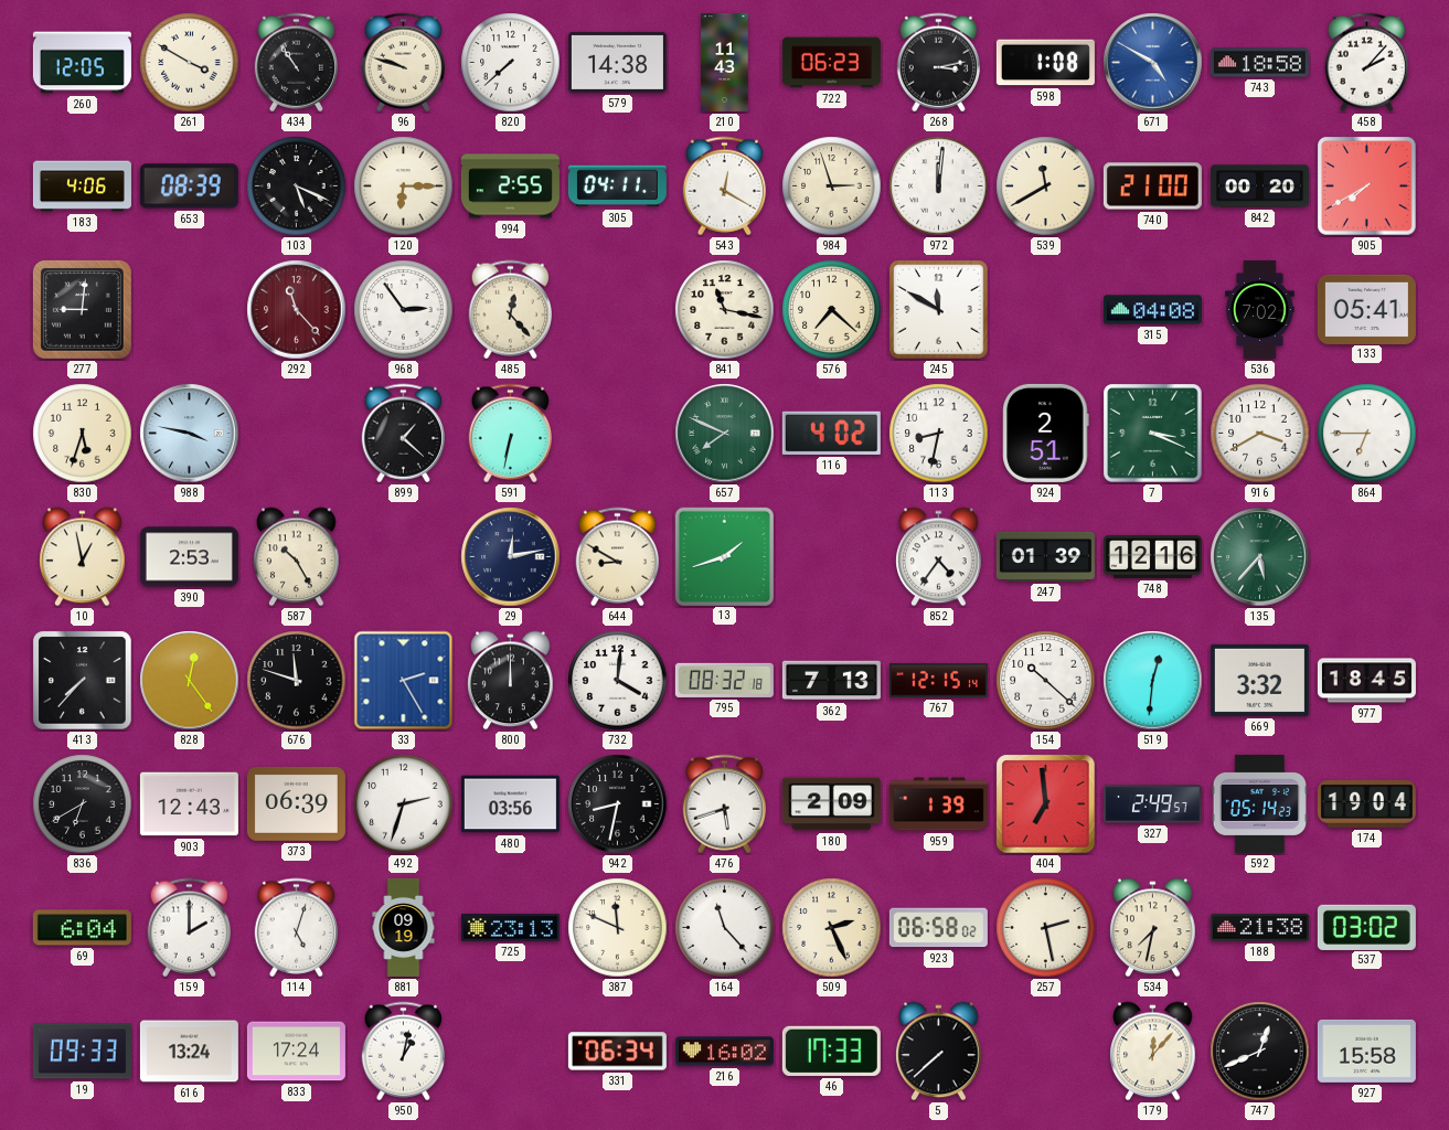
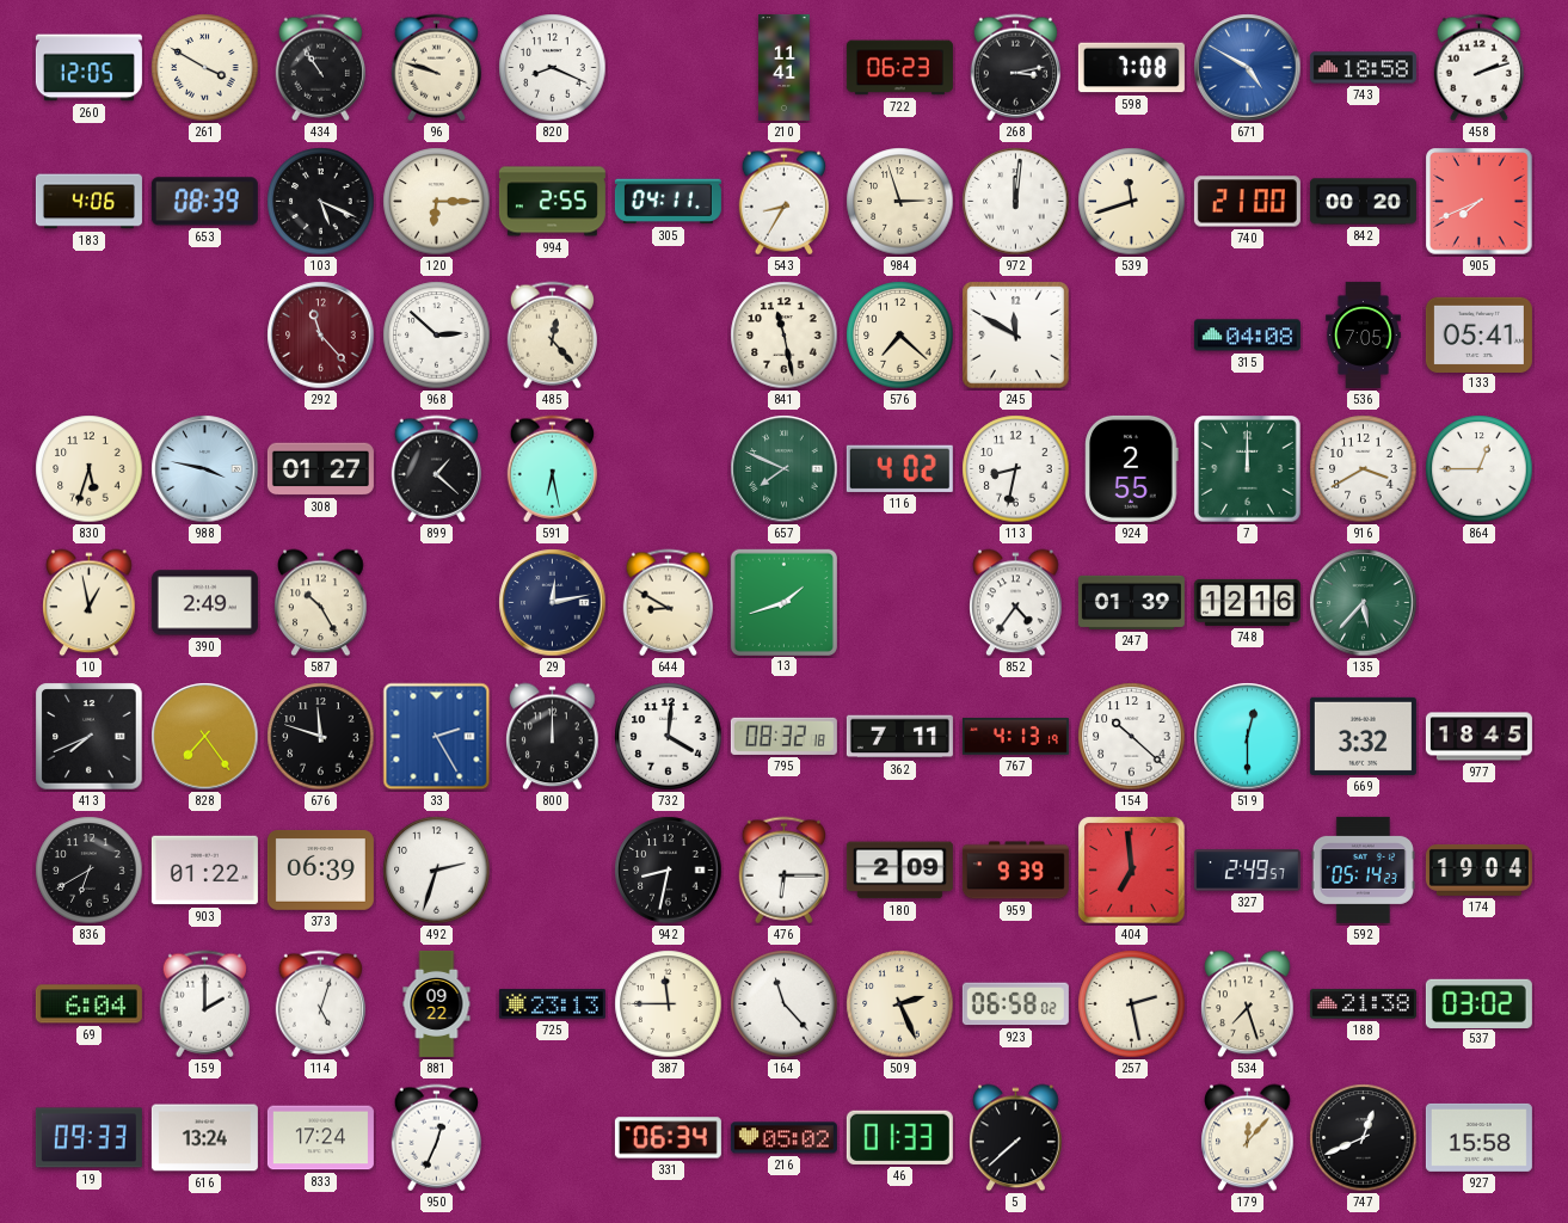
820: 7:38 -> 8:19
579: 14:38 -> none
210: 11:43 -> 11:41
598: 1:08 -> 7:08
458: 2:07 -> 2:12
543: 12:20 -> 8:35
539: 11:40 -> 11:42
905: 7:40 -> 7:41
277: 9:01 -> none
968: 2:54 -> 2:52
841: 11:17 -> 11:28
536: 7:02 -> 7:05
308: none -> 01:27
591: 6:32 -> 6:28
924: 2:51 -> 2:55
7: 3:19 -> 12:00
864: 6:45 -> 12:45
390: 2:53 -> 2:49
413: 7:37 -> 7:41
828: 12:24 -> 7:24
362: 7:13 -> 7:11
767: 12:15 -> 4:13
519: 12:31 -> 12:30
903: 12:43 -> 01:22
480: 03:56 -> none
476: 5:42 -> 6:15
959: 1:39 -> 9:39
881: 09:19 -> 09:22
387: 11:49 -> 11:45
534: 7:32 -> 7:27
950: 1:02 -> 12:34
216: 16:02 -> 05:02
46: 17:33 -> 01:33
